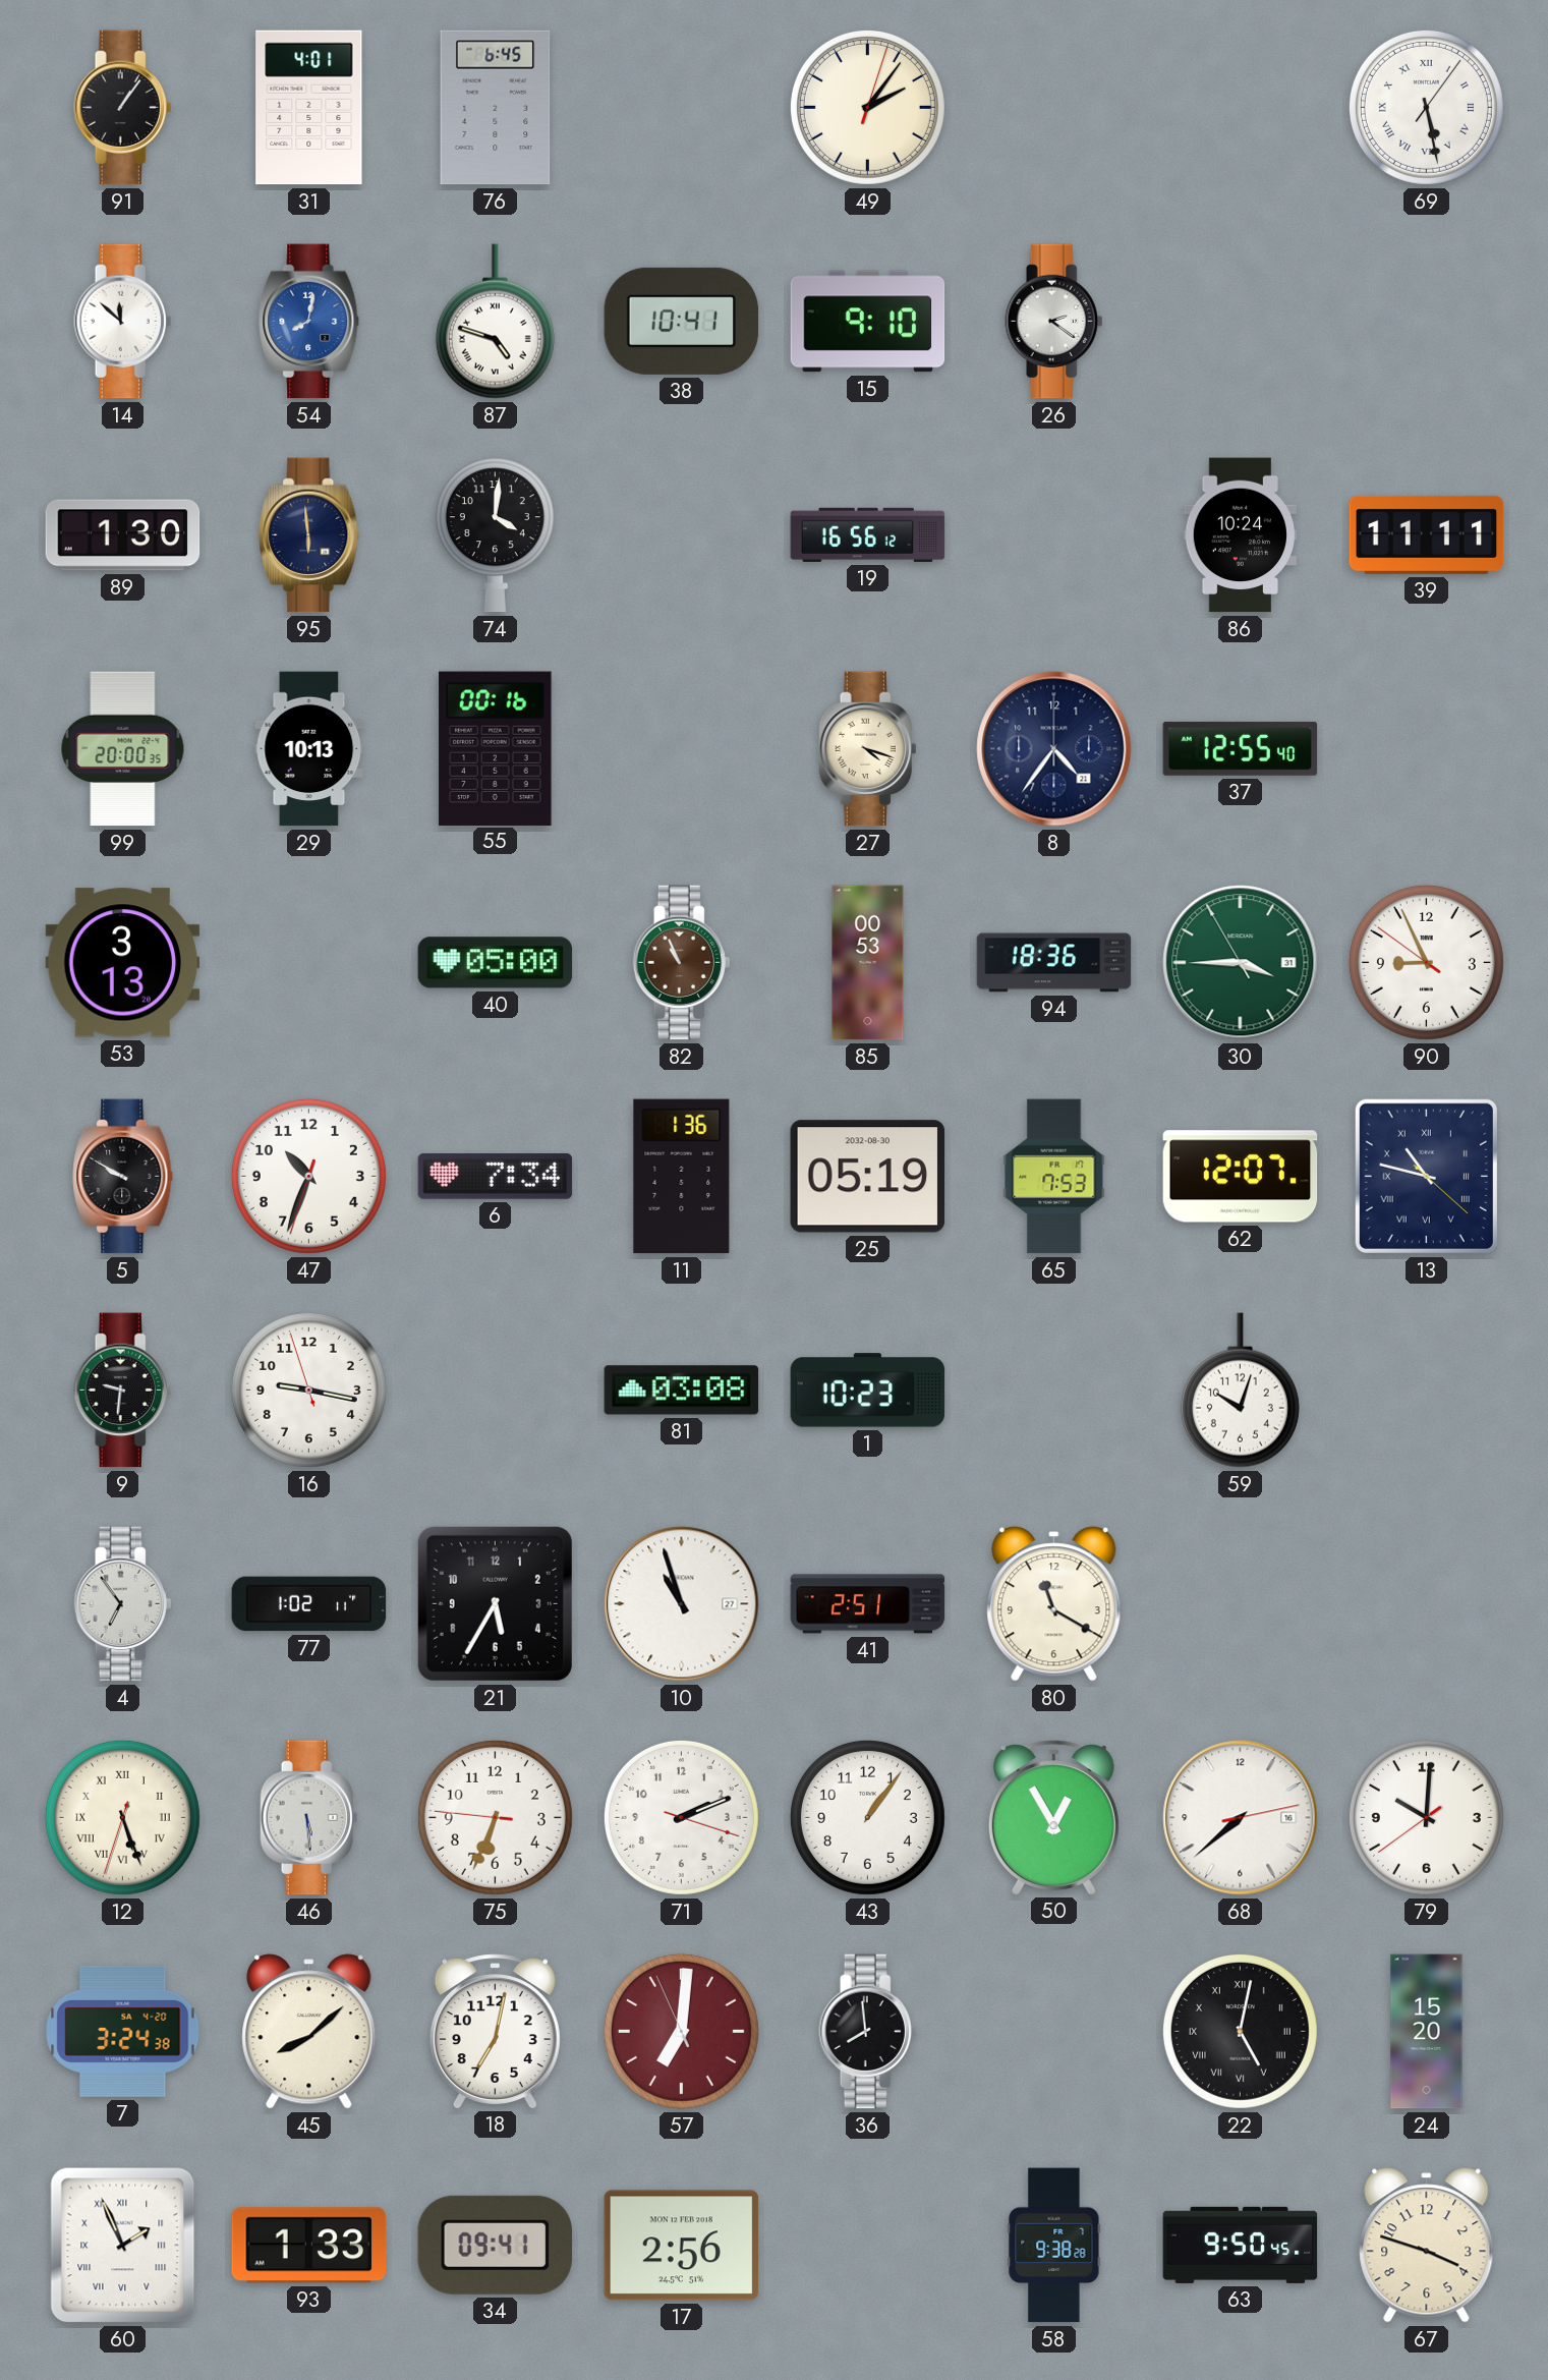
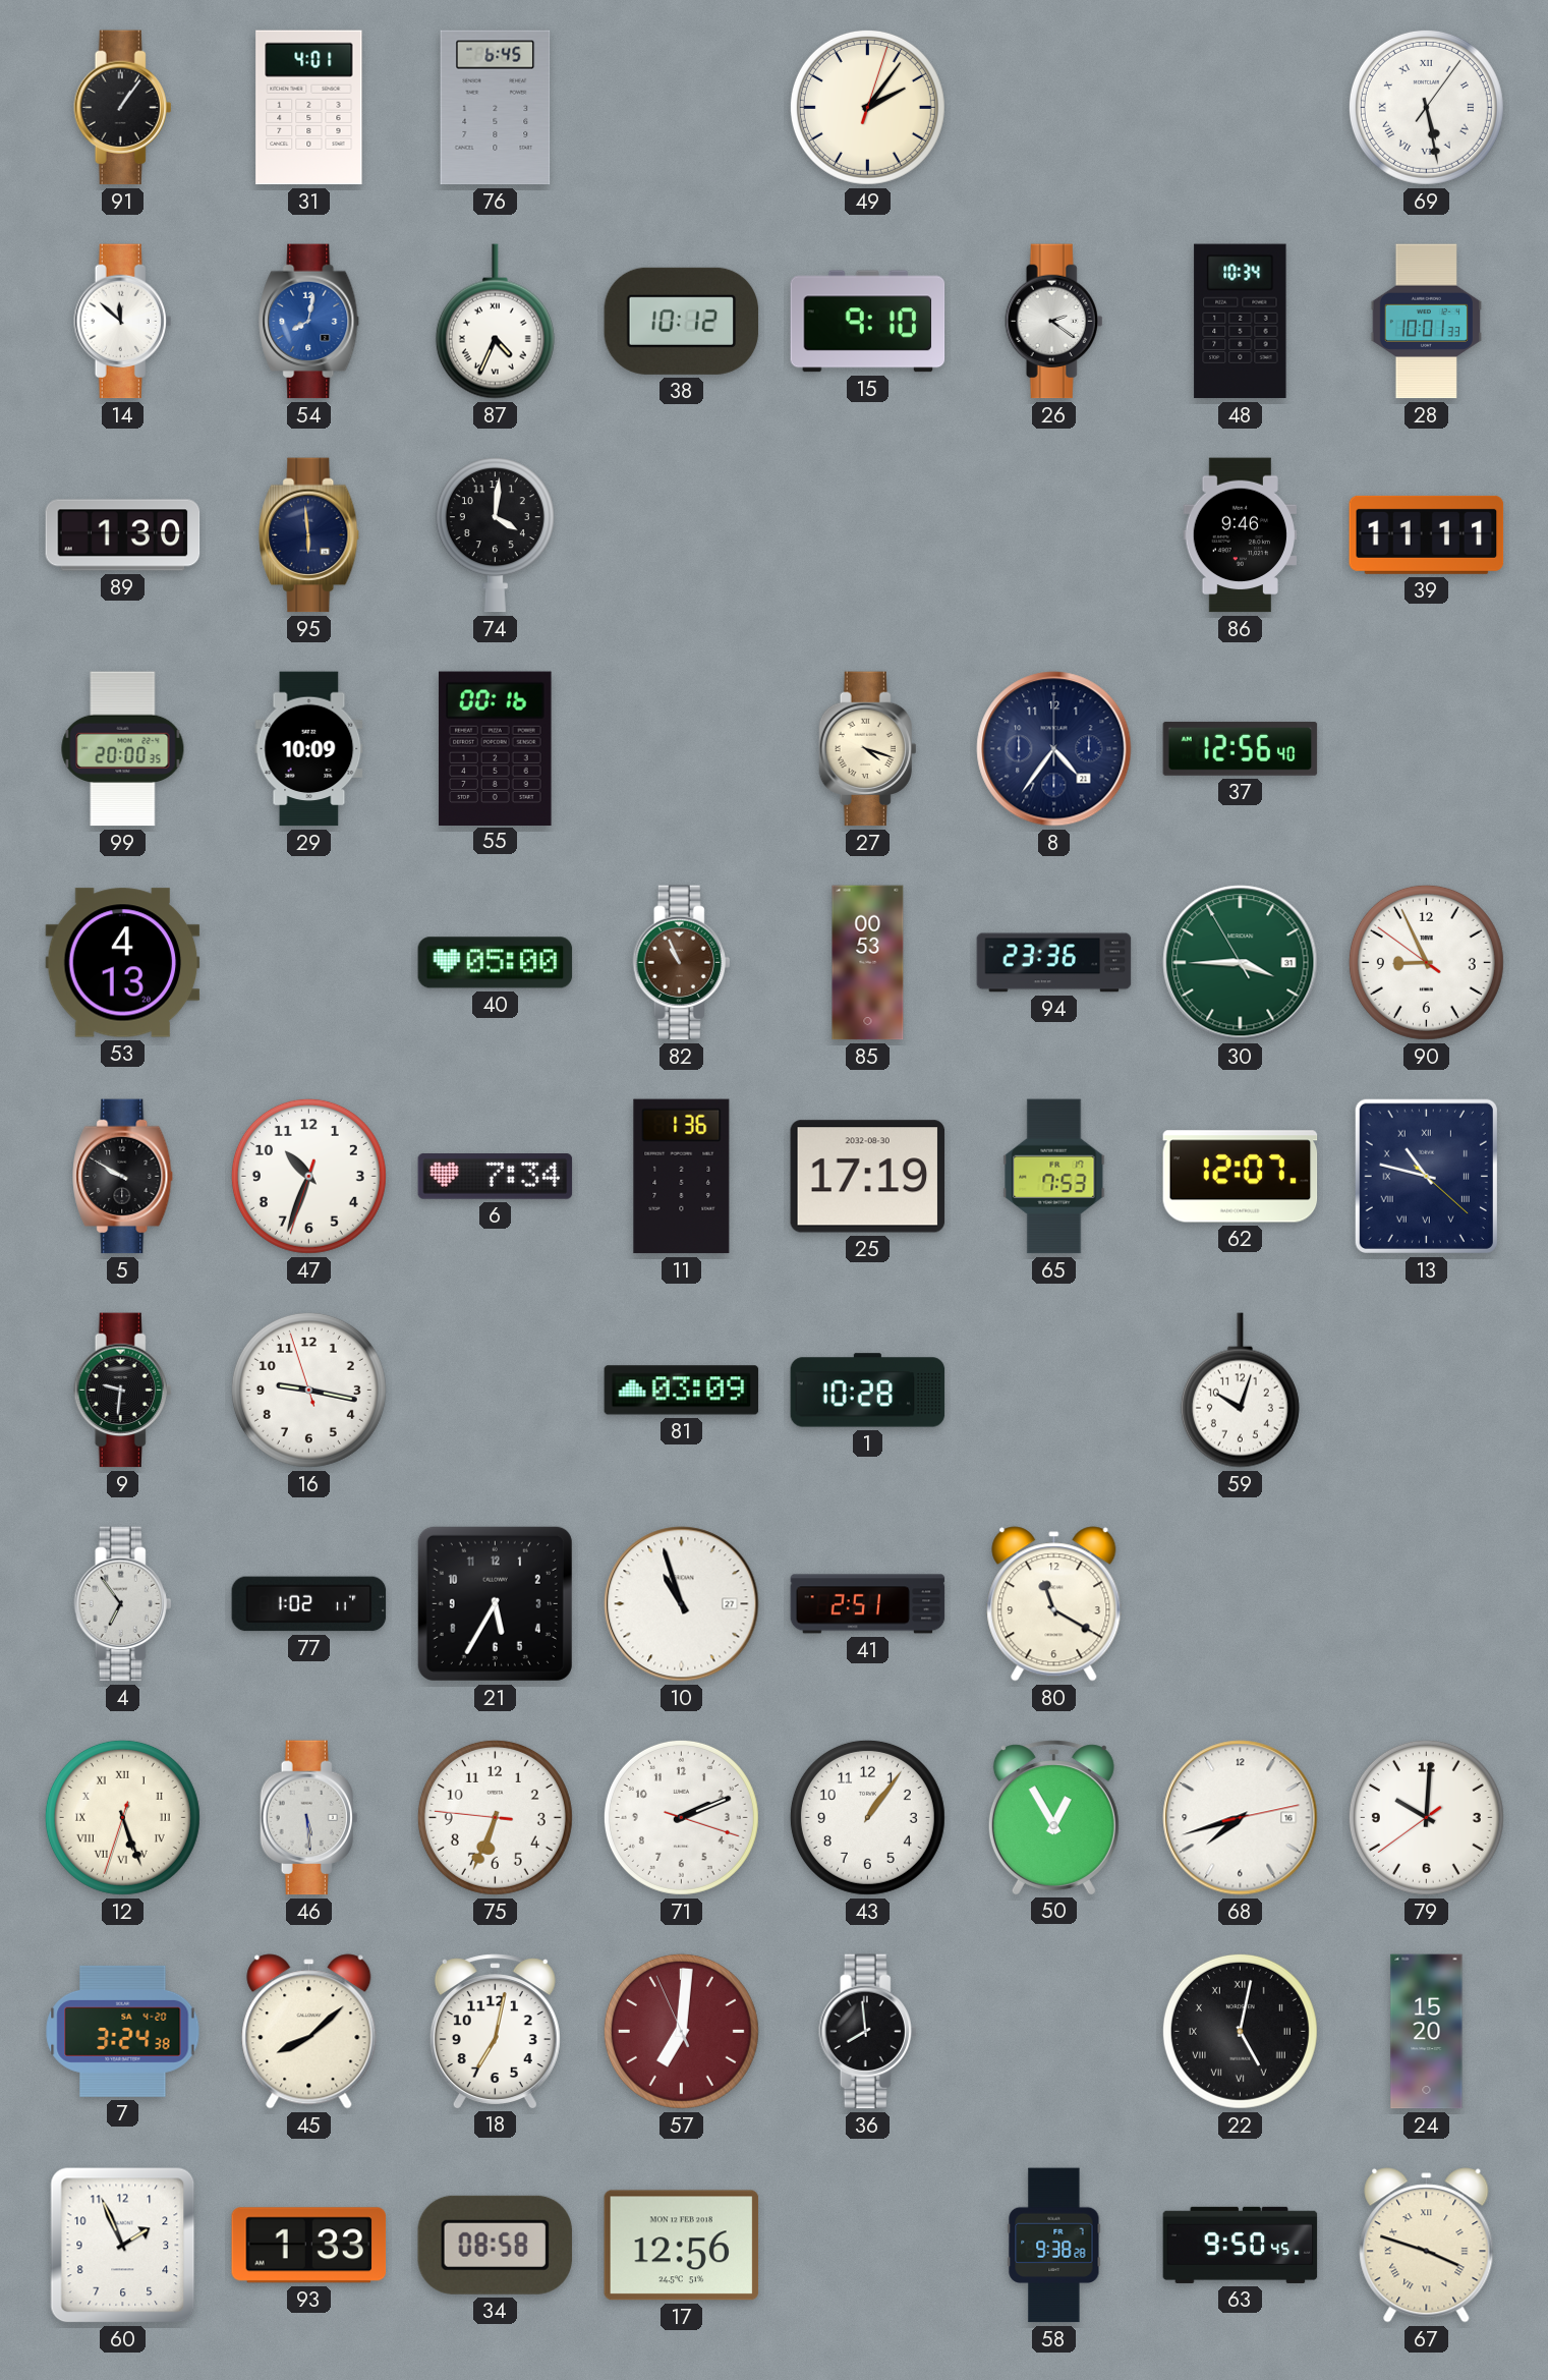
87: 4:48 -> 4:34
38: 10:41 -> 10:12
48: none -> 10:34
28: none -> 10:01
19: 16:56 -> none
86: 10:24 -> 9:46
29: 10:13 -> 10:09
37: 12:55 -> 12:56
53: 3:13 -> 4:13
94: 18:36 -> 23:36
25: 05:19 -> 17:19
81: 03:08 -> 03:09
1: 10:23 -> 10:28
68: 7:38 -> 7:42
60 numerals: Roman -> Arabic
34: 09:41 -> 08:58
17: 2:56 -> 12:56
67 numerals: Arabic -> Roman
